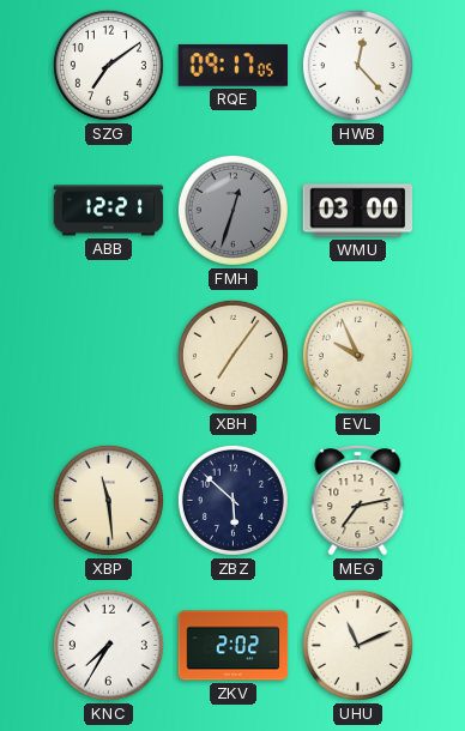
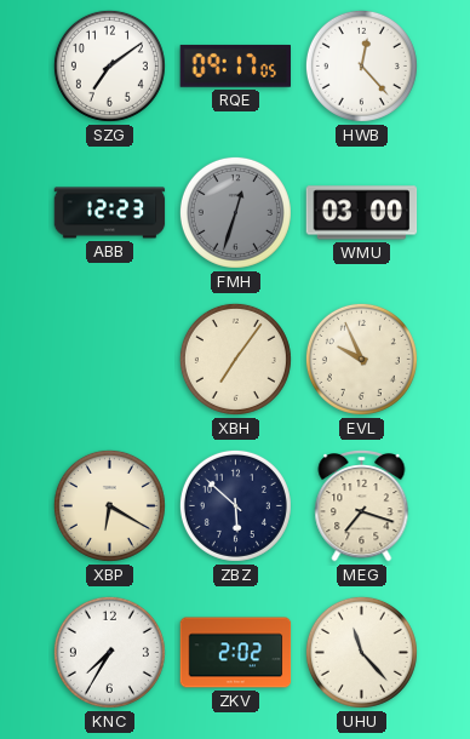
ABB: 12:21 -> 12:23
XBP: 11:29 -> 6:20
MEG: 7:13 -> 7:18
UHU: 11:11 -> 11:23
